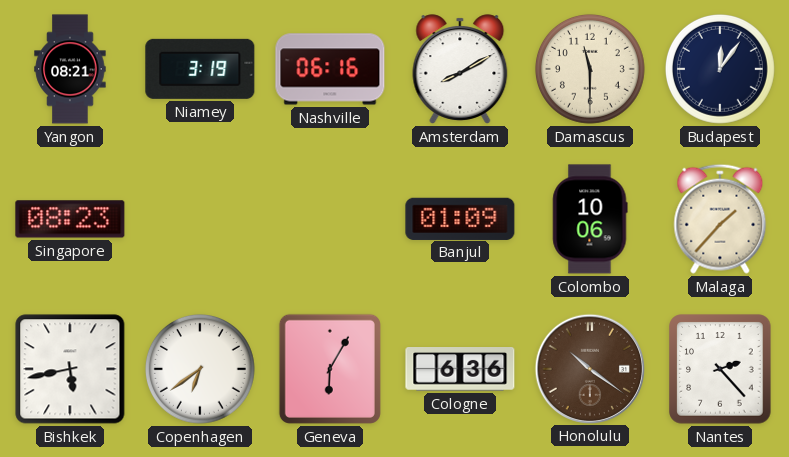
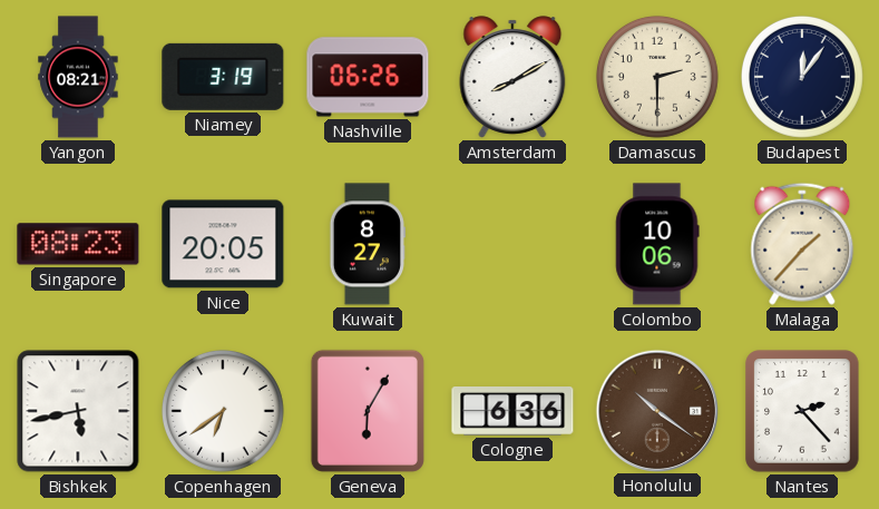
Nashville: 06:16 -> 06:26
Damascus: 11:30 -> 2:30
Nice: none -> 20:05
Kuwait: none -> 8:27
Banjul: 01:09 -> none
